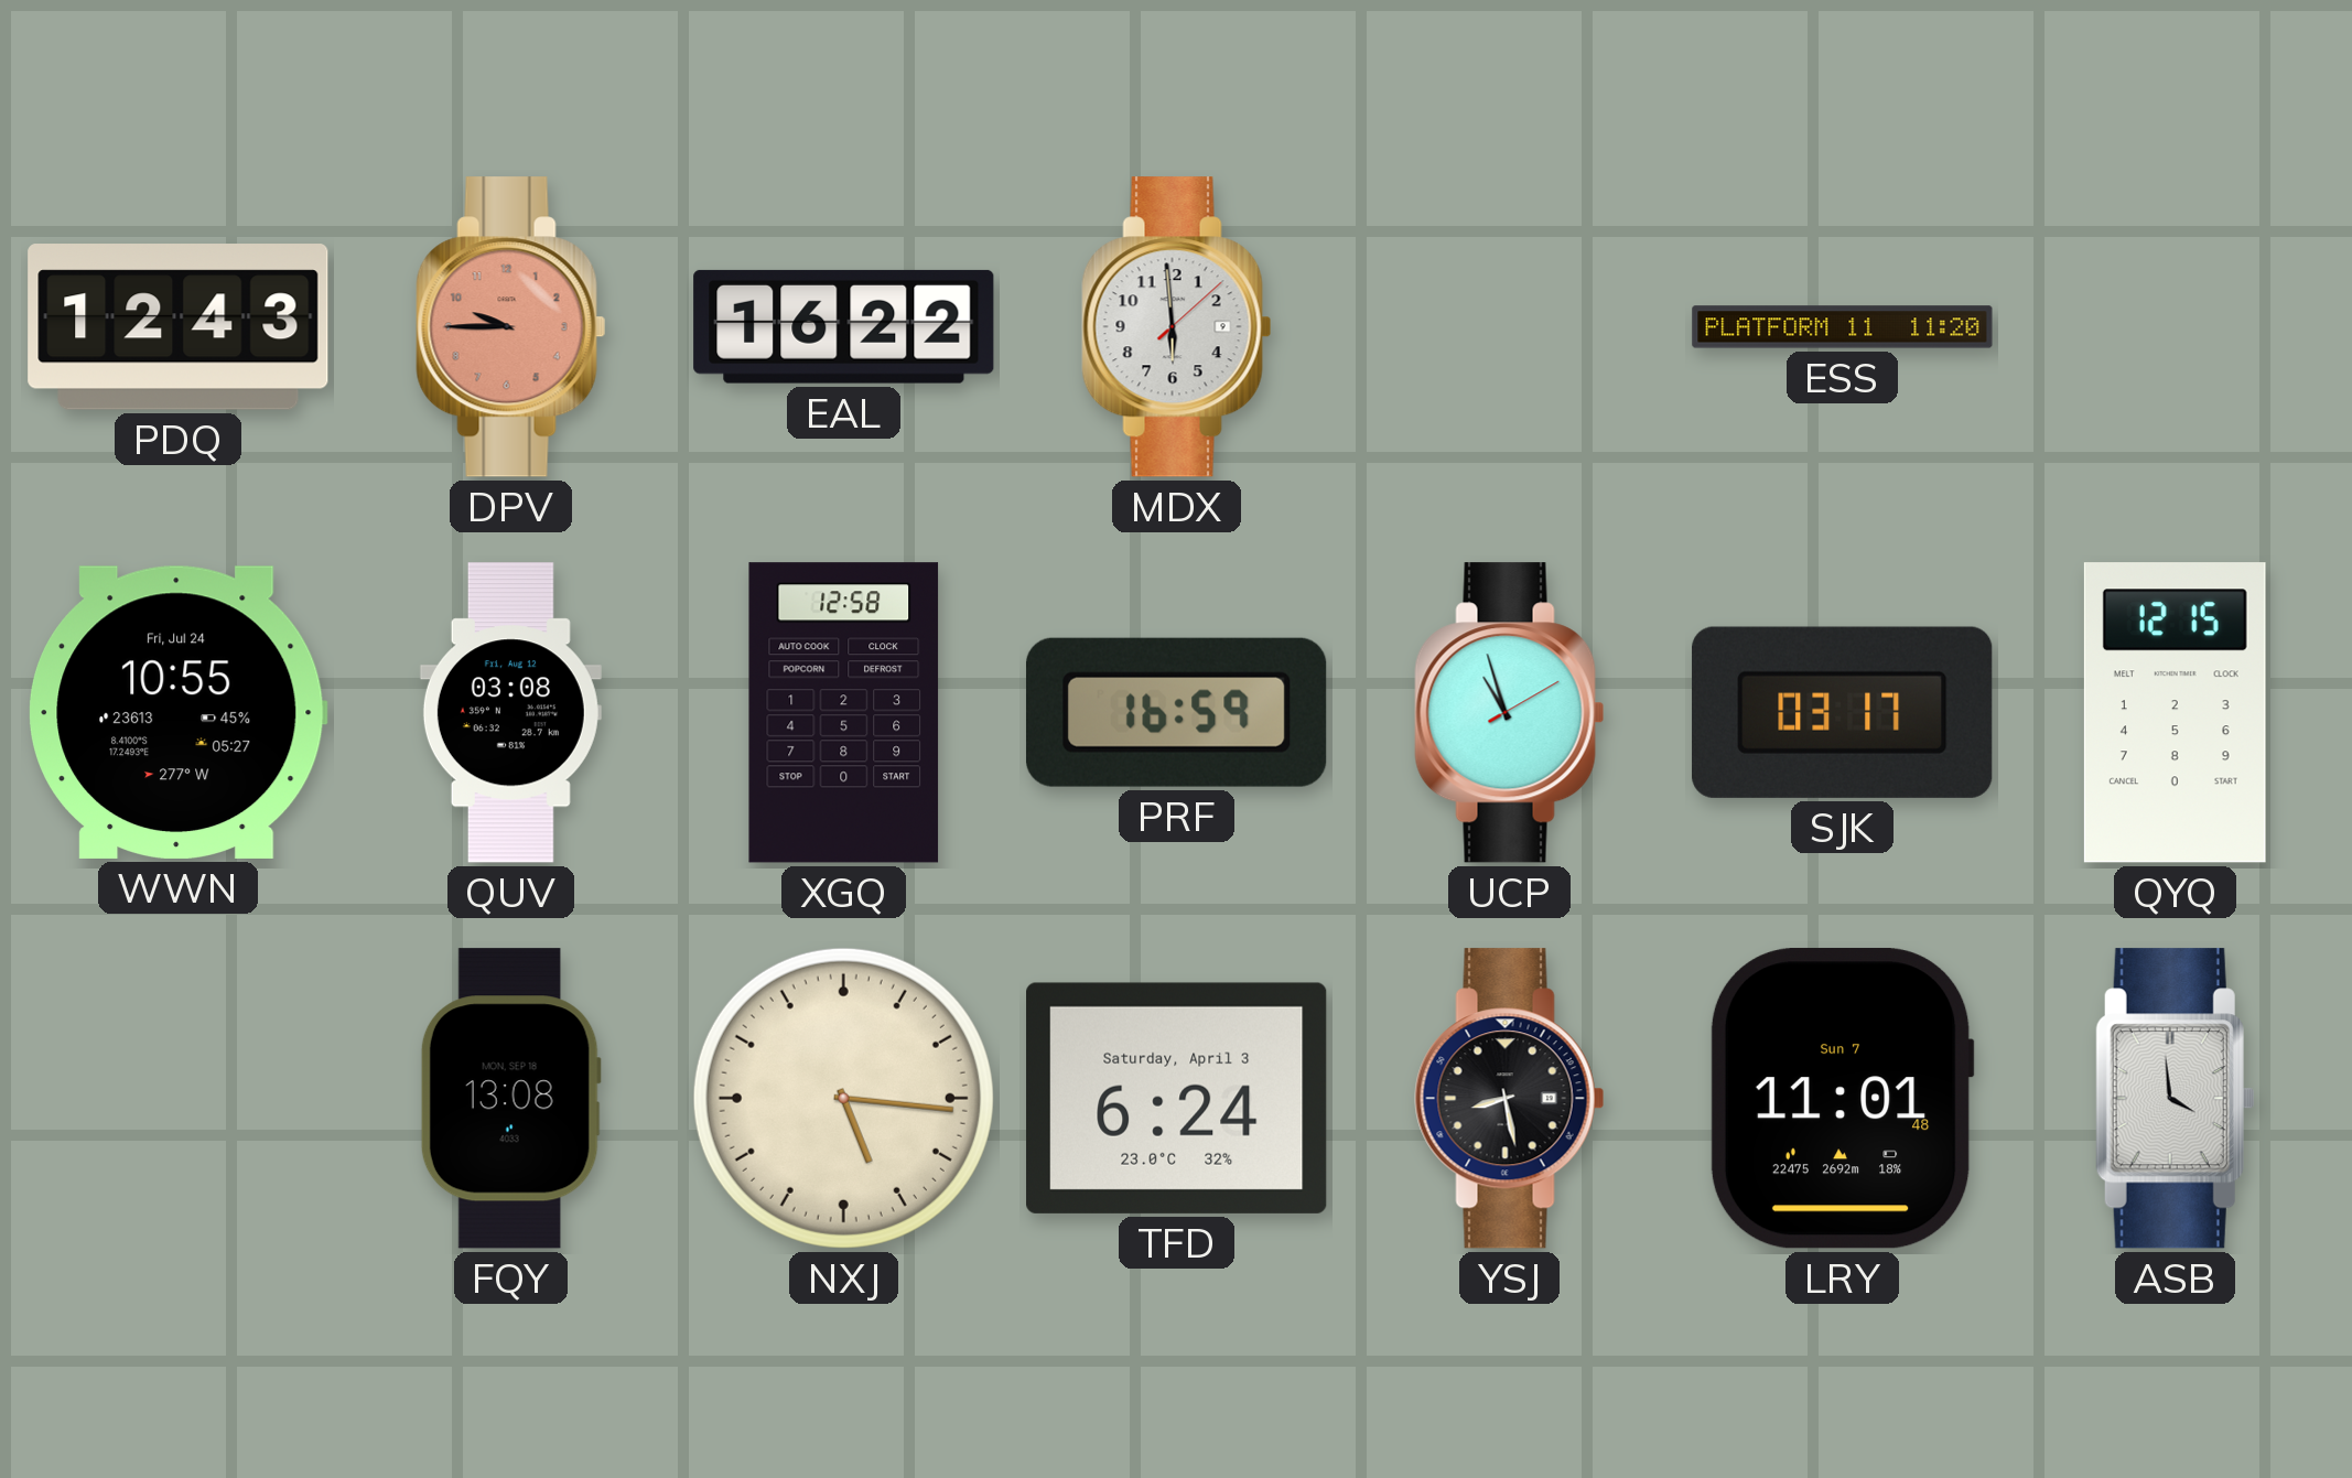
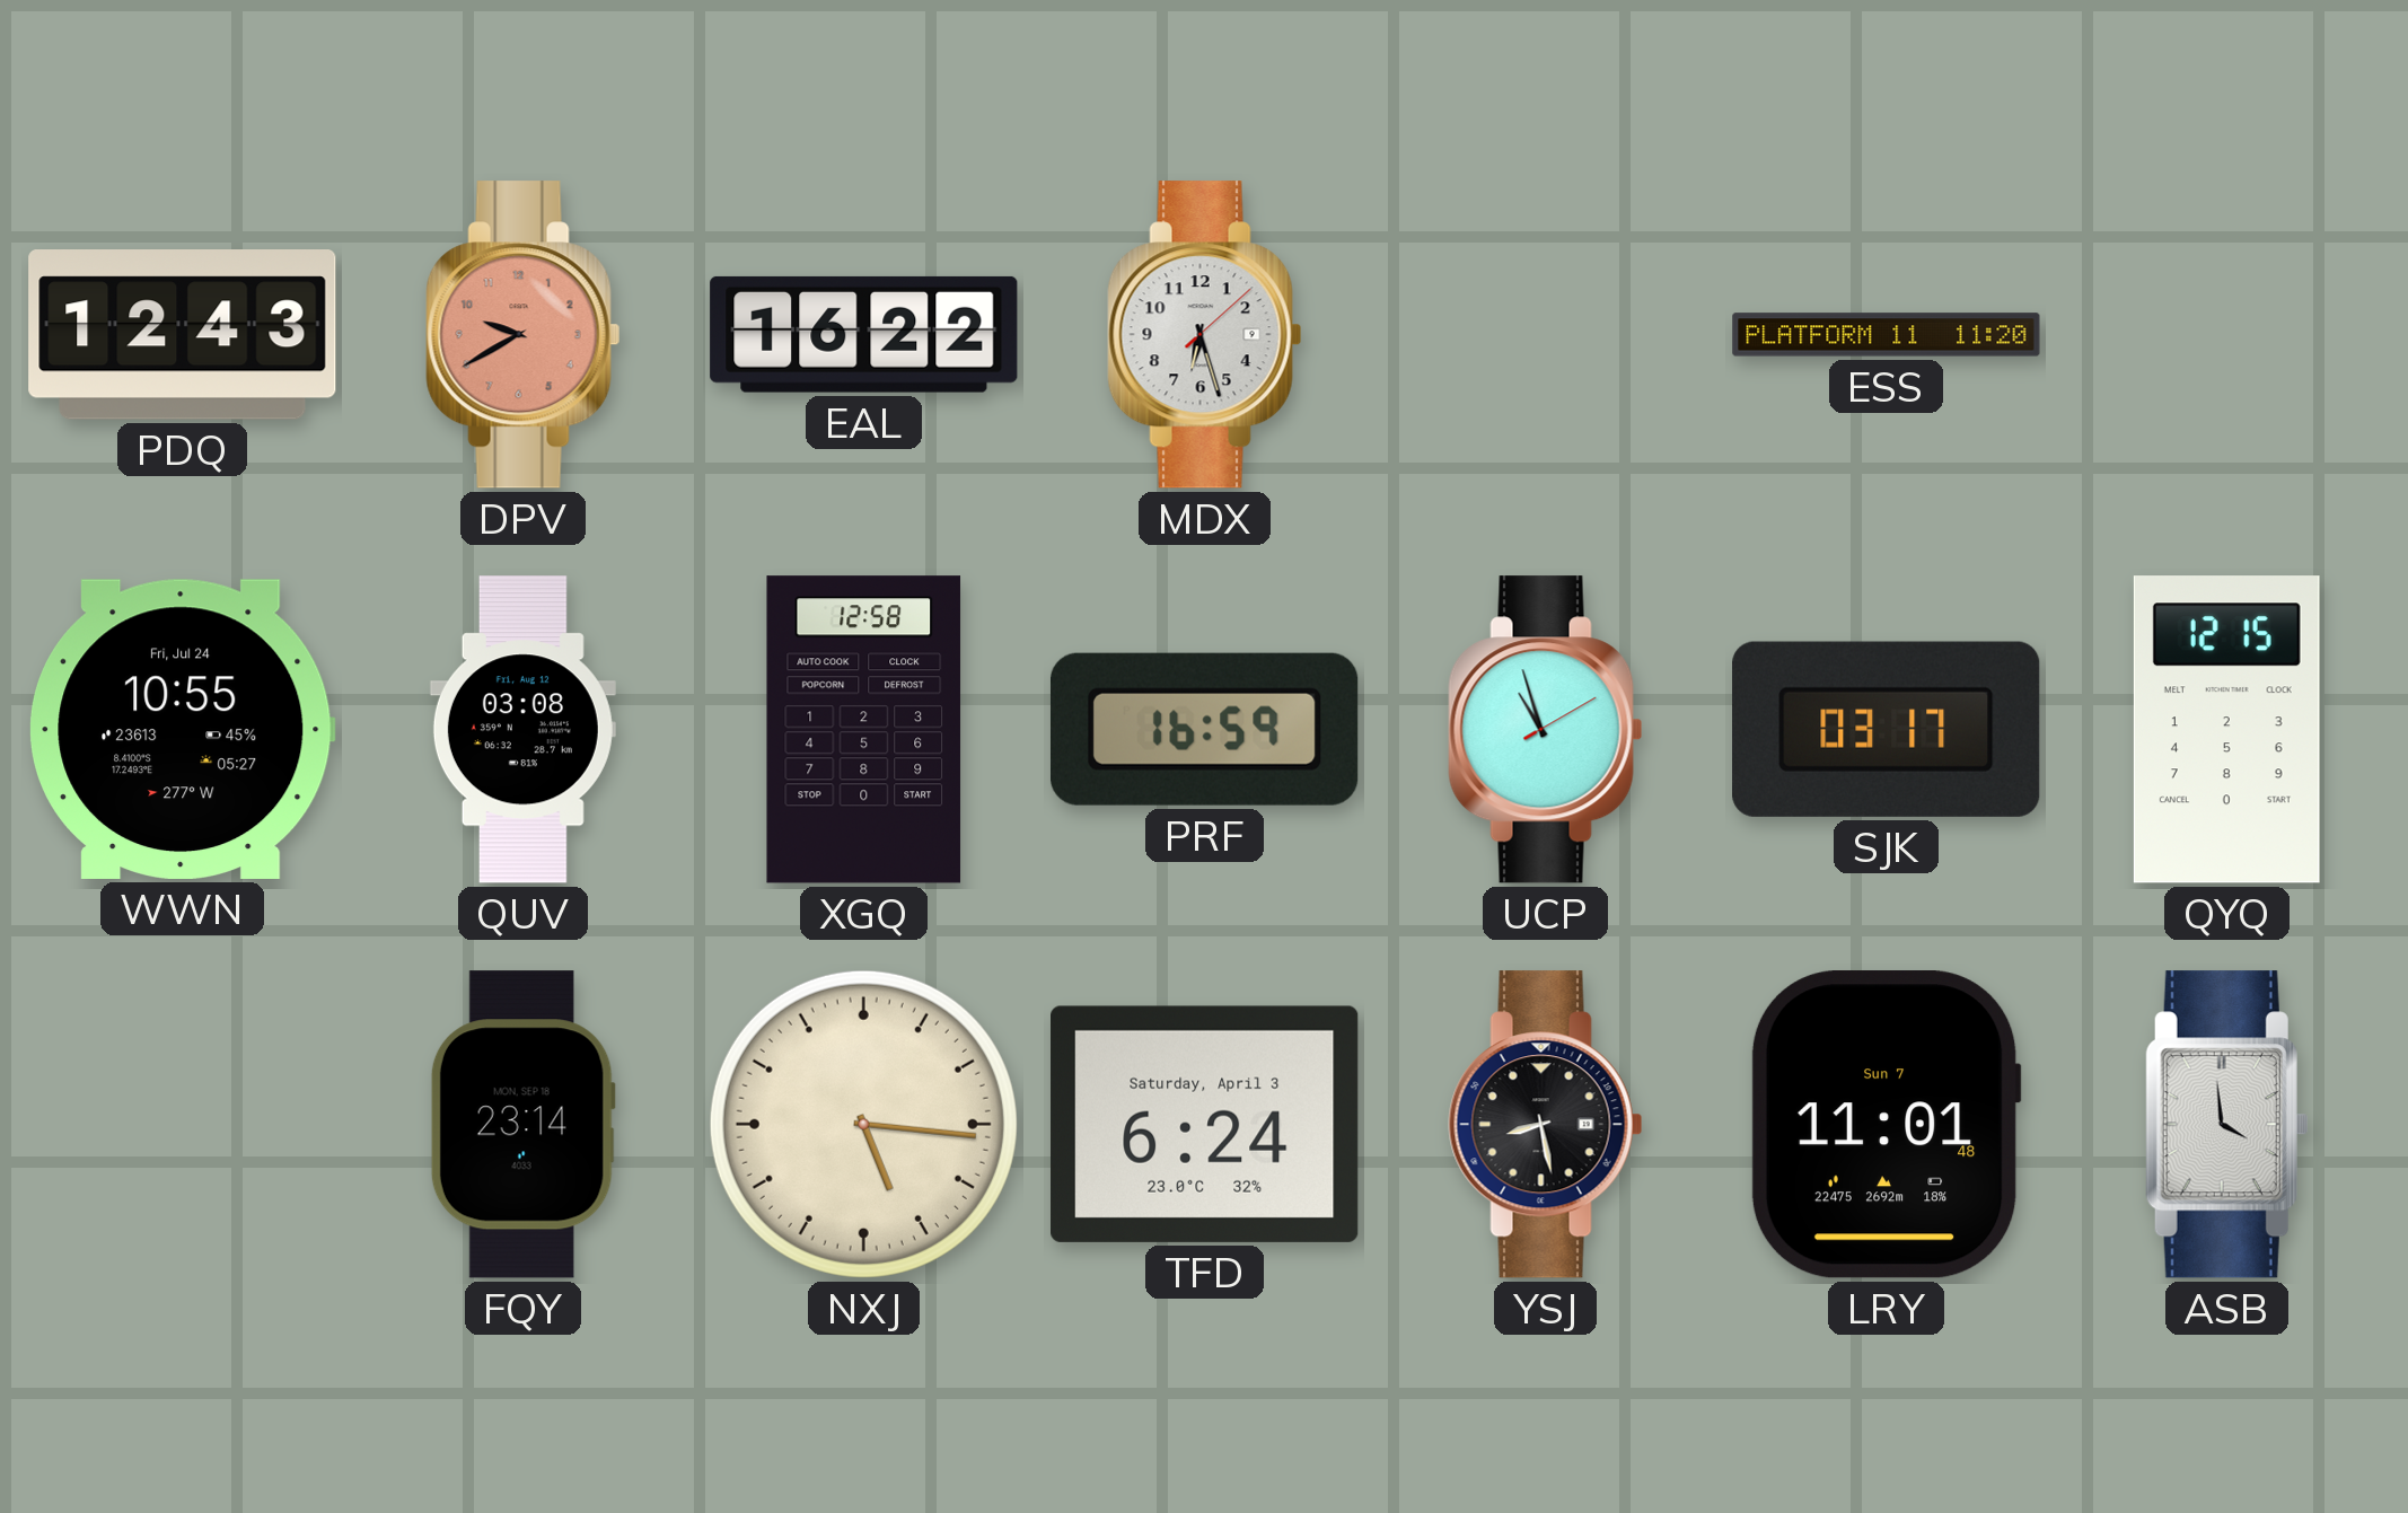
DPV: 9:45 -> 9:40
MDX: 5:59 -> 6:27
FQY: 13:08 -> 23:14
